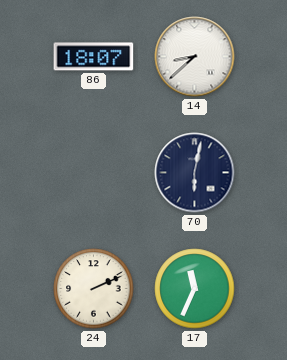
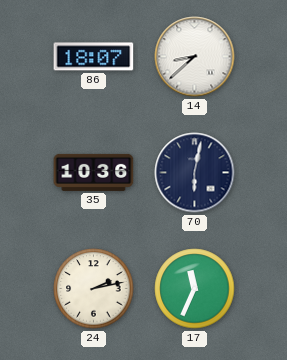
35: none -> 10:36
24: 2:11 -> 2:13
